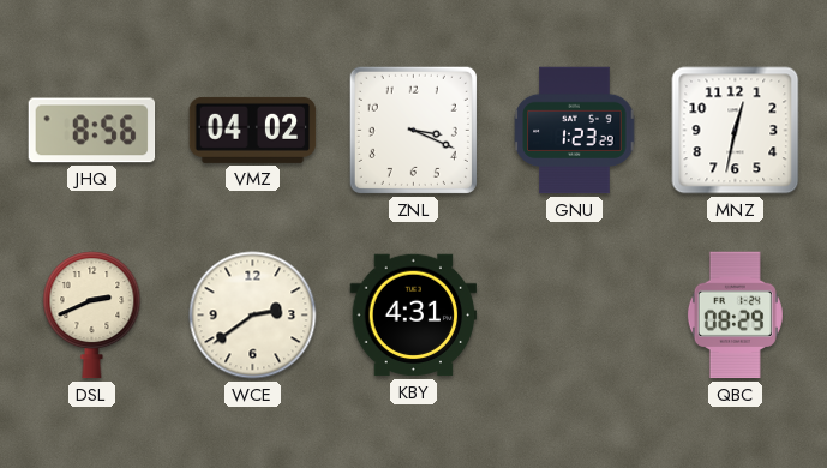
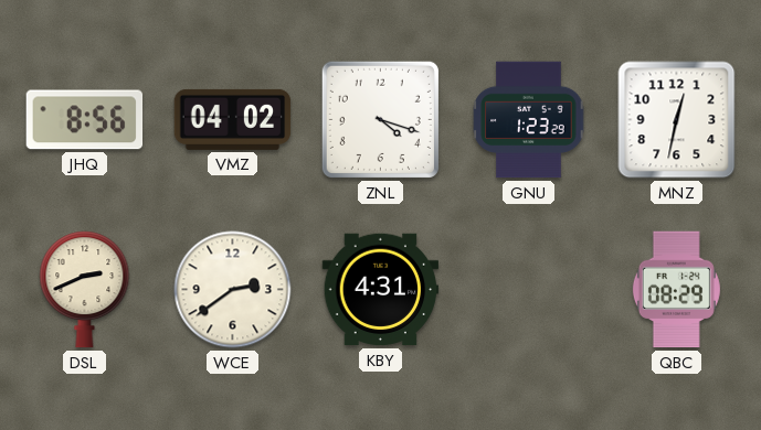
ZNL: 3:19 -> 4:18
